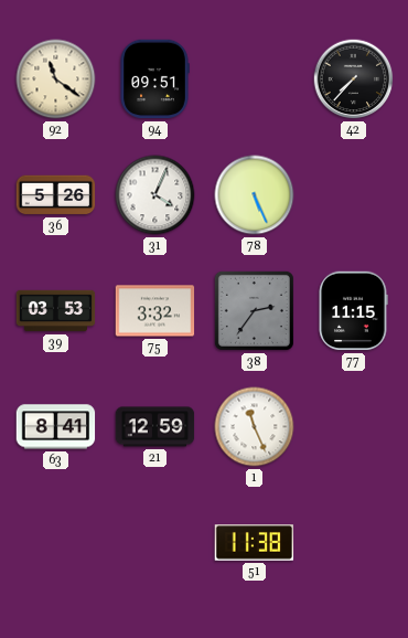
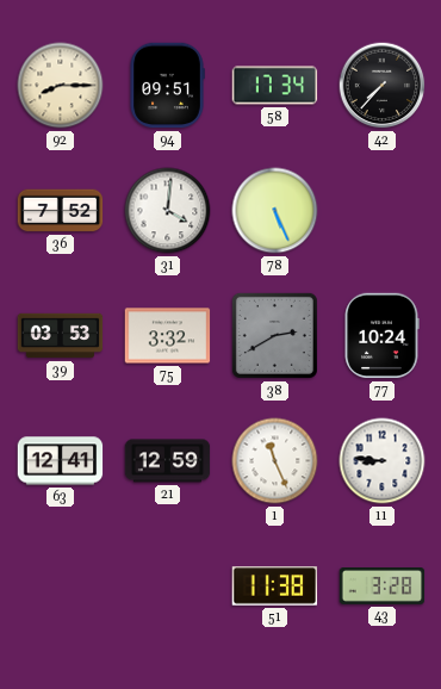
92: 11:21 -> 8:15
58: none -> 17:34
36: 5:26 -> 7:52
31: 4:04 -> 4:01
38: 2:36 -> 2:40
77: 11:15 -> 10:24
63: 8:41 -> 12:41
11: none -> 8:46
43: none -> 3:28
